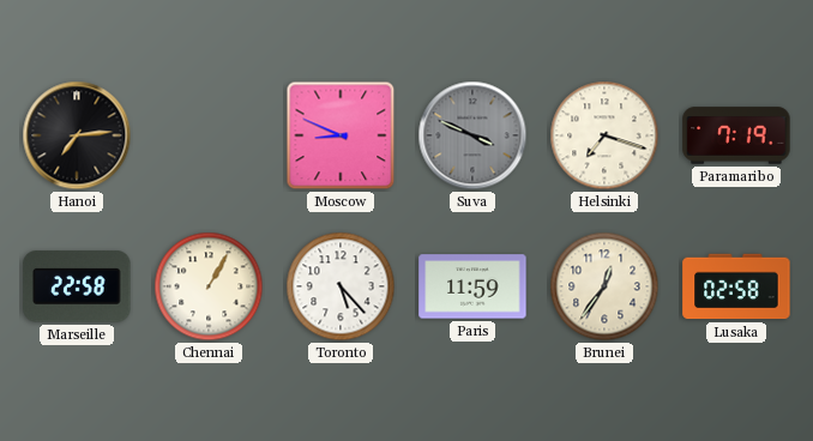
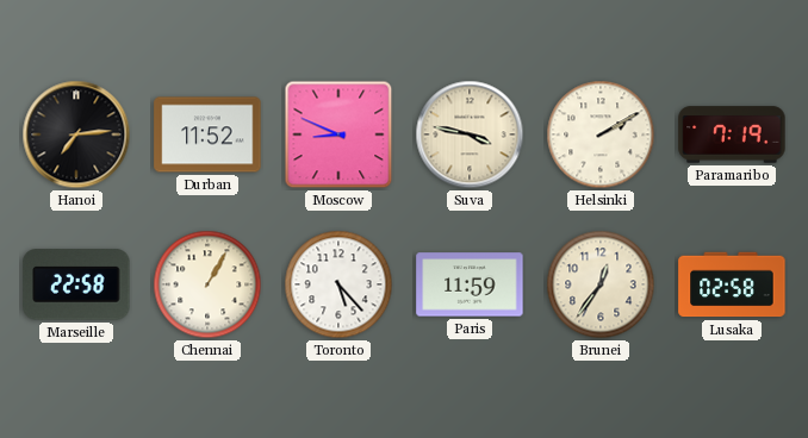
Durban: none -> 11:52
Suva: 3:49 -> 3:47
Suva dial: grey -> cream
Helsinki: 7:18 -> 2:10
